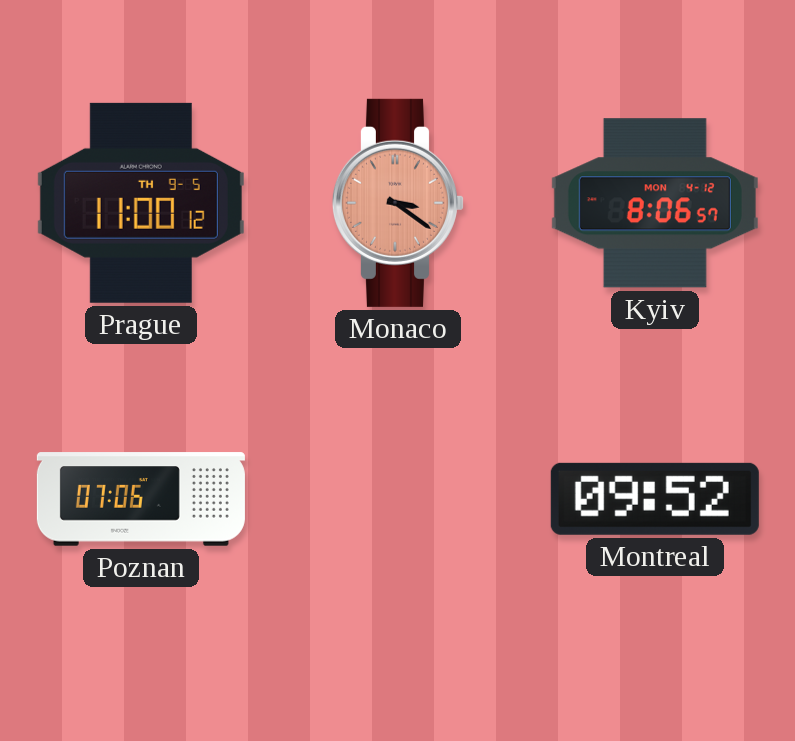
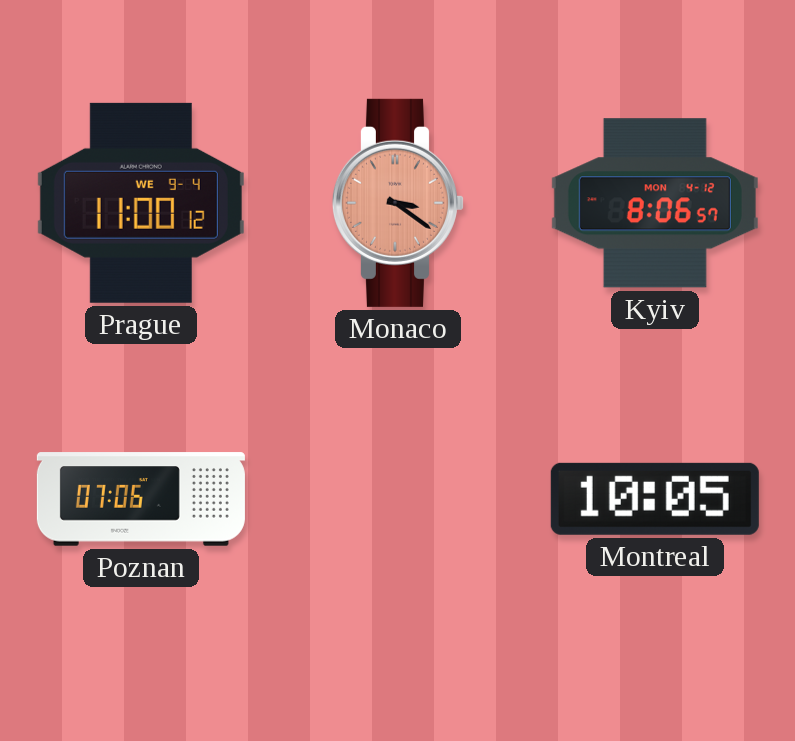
Prague date: TH 9-5 -> WE 9-4
Montreal: 09:52 -> 10:05
